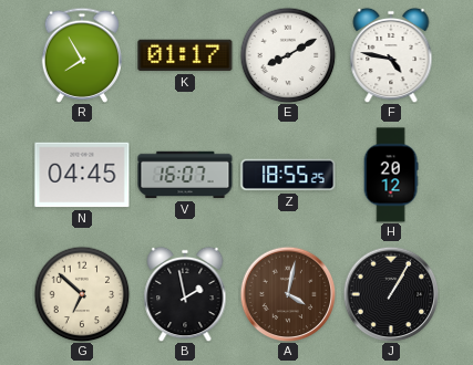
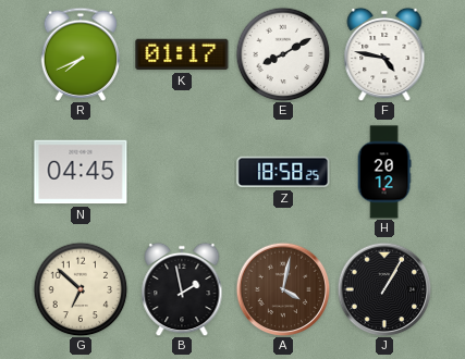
R: 7:55 -> 7:41
V: 16:07 -> none
Z: 18:55 -> 18:58
